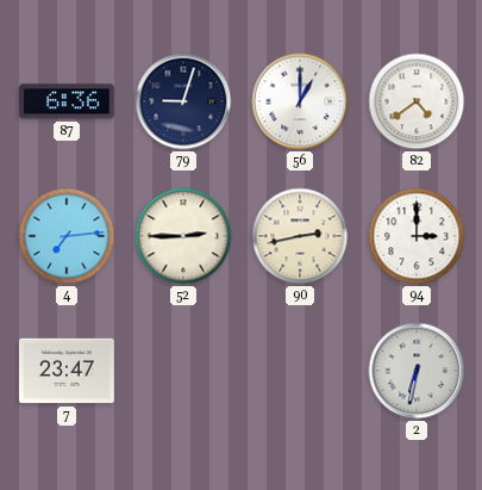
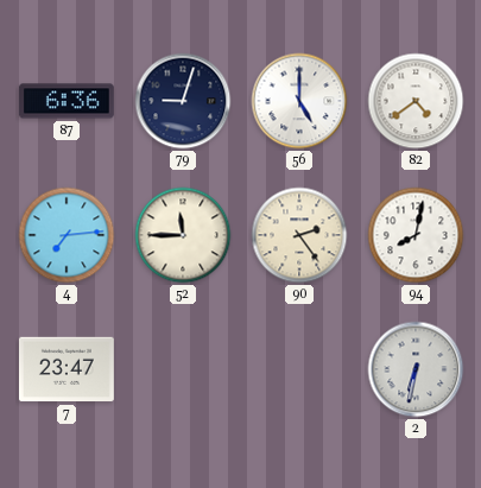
56: 1:00 -> 5:00
52: 2:45 -> 11:45
90: 2:43 -> 2:24
94: 3:00 -> 8:02
